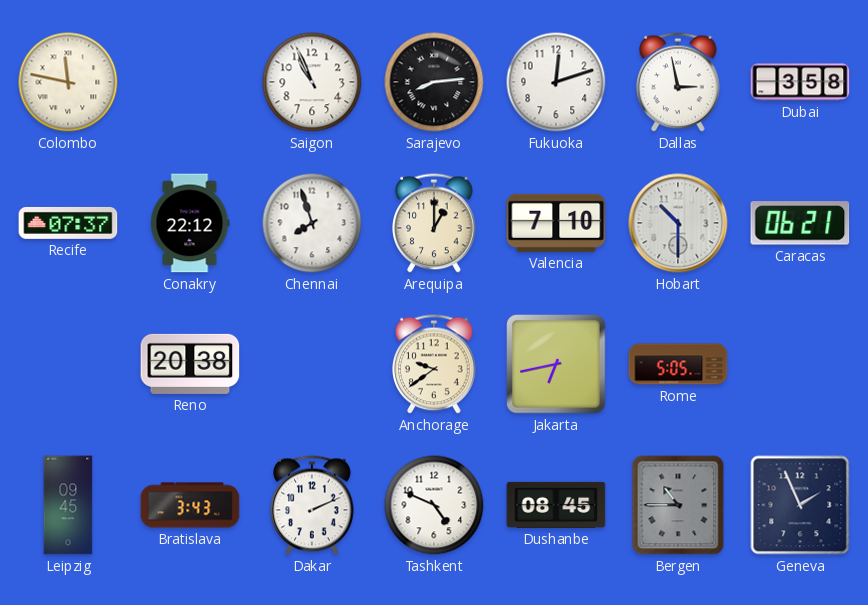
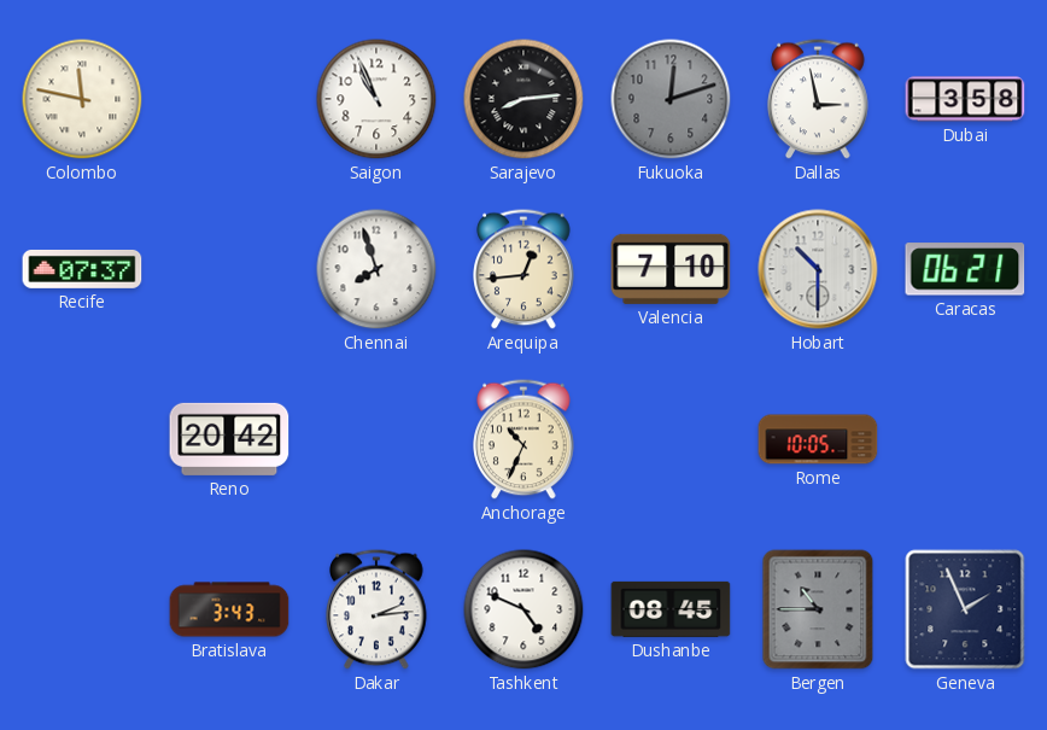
Fukuoka dial: white -> grey
Conakry: 22:12 -> none
Arequipa: 1:00 -> 12:44
Reno: 20:38 -> 20:42
Anchorage: 9:39 -> 10:34
Jakarta: 6:43 -> none
Rome: 5:05 -> 10:05
Leipzig: 09:45 -> none
Dakar: 2:11 -> 2:14
